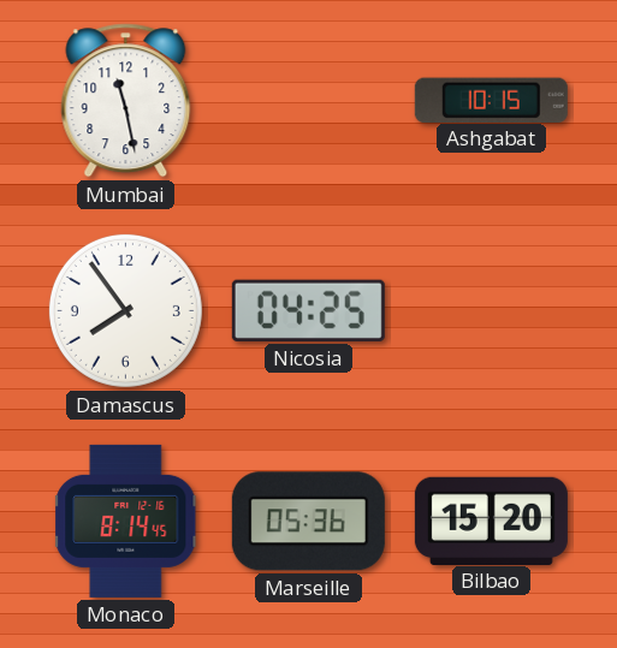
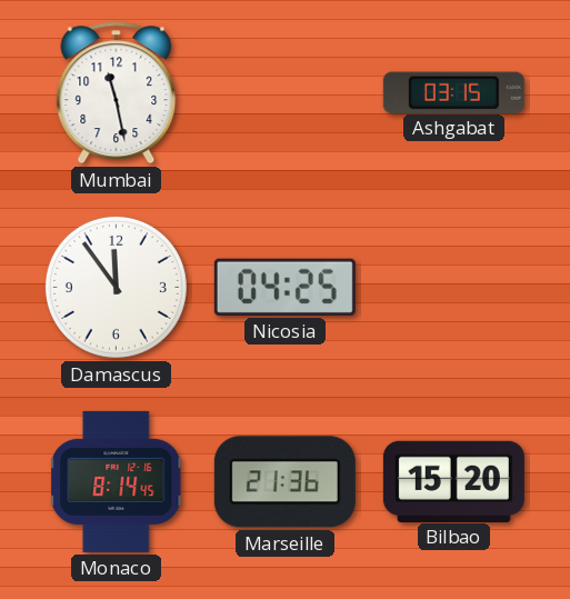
Ashgabat: 10:15 -> 03:15
Damascus: 7:54 -> 11:54
Marseille: 05:36 -> 21:36
